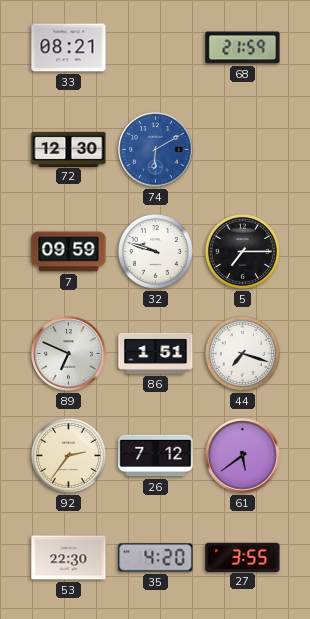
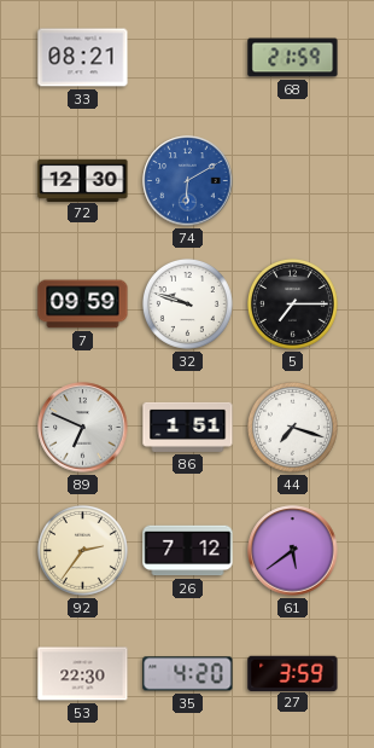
27: 3:55 -> 3:59
